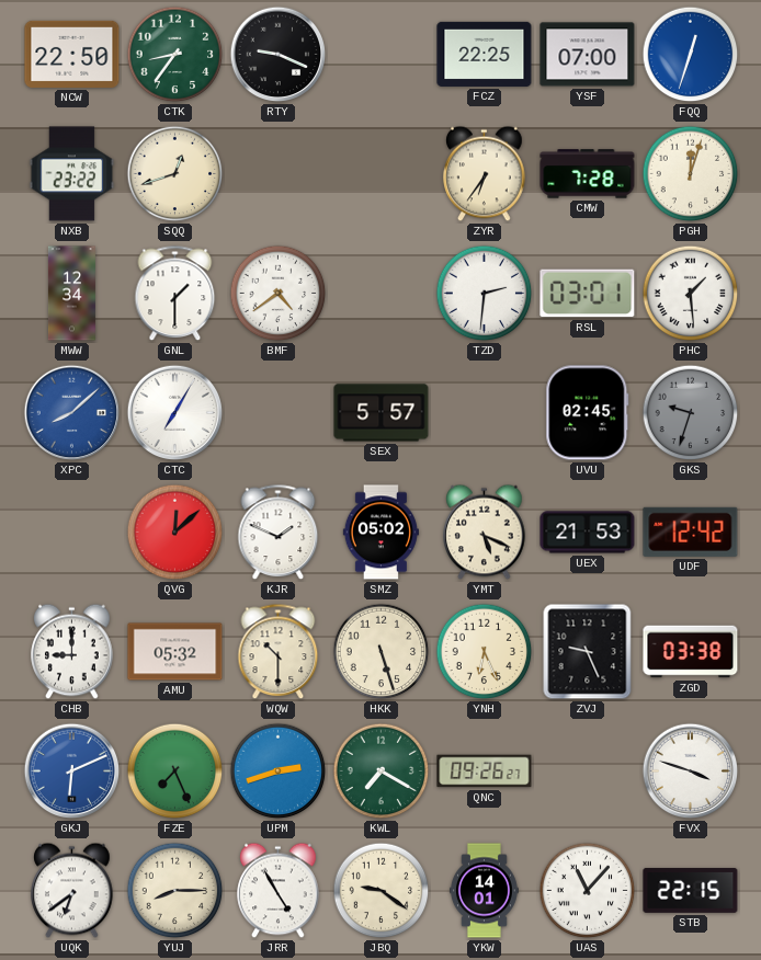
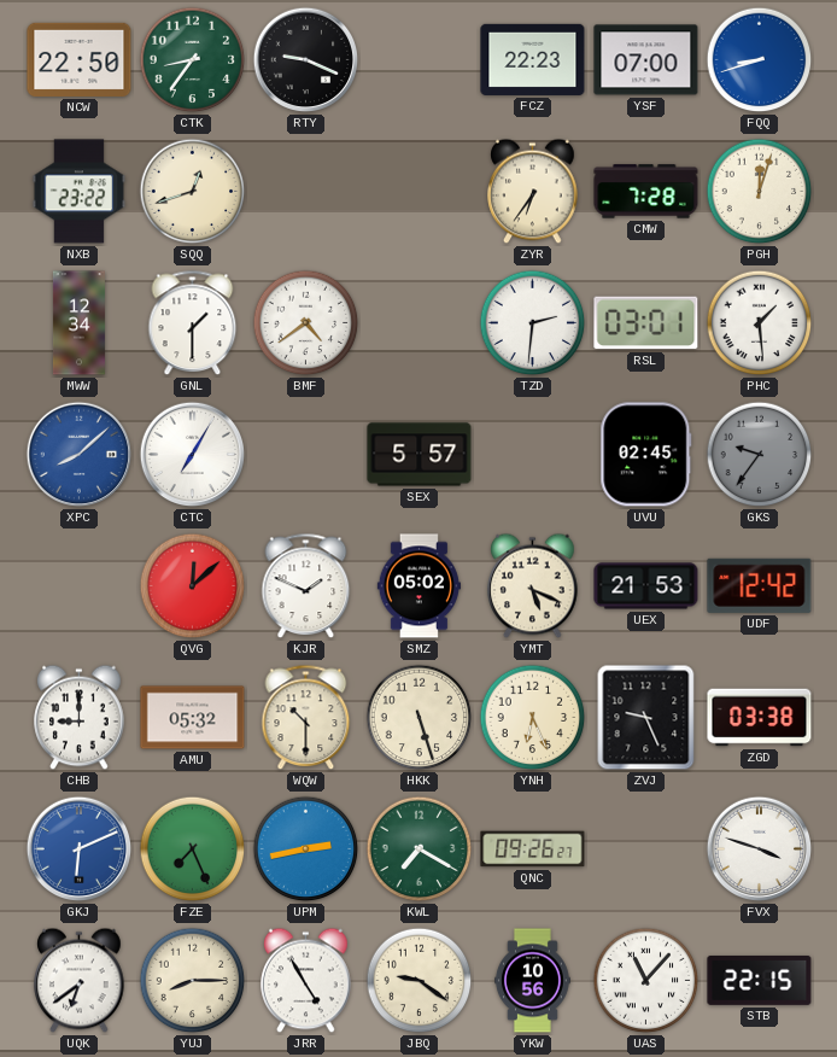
FCZ: 22:25 -> 22:23
FQQ: 12:33 -> 8:42
GKS: 9:33 -> 9:36
UPM: 2:42 -> 2:43
YKW: 14:01 -> 10:56
